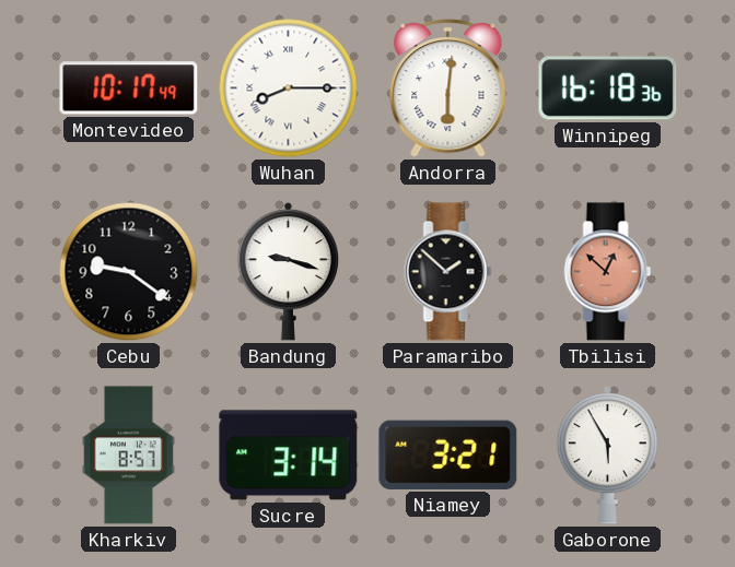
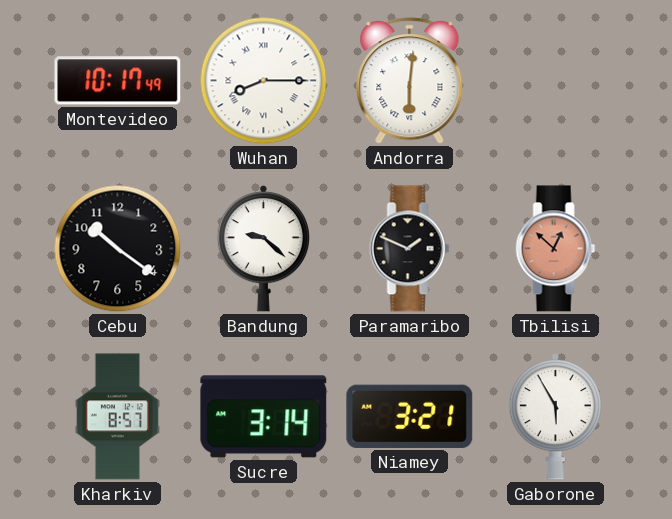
Winnipeg: 16:18 -> none
Cebu: 9:21 -> 10:21
Bandung: 9:18 -> 9:22
Paramaribo: 1:52 -> 1:49
